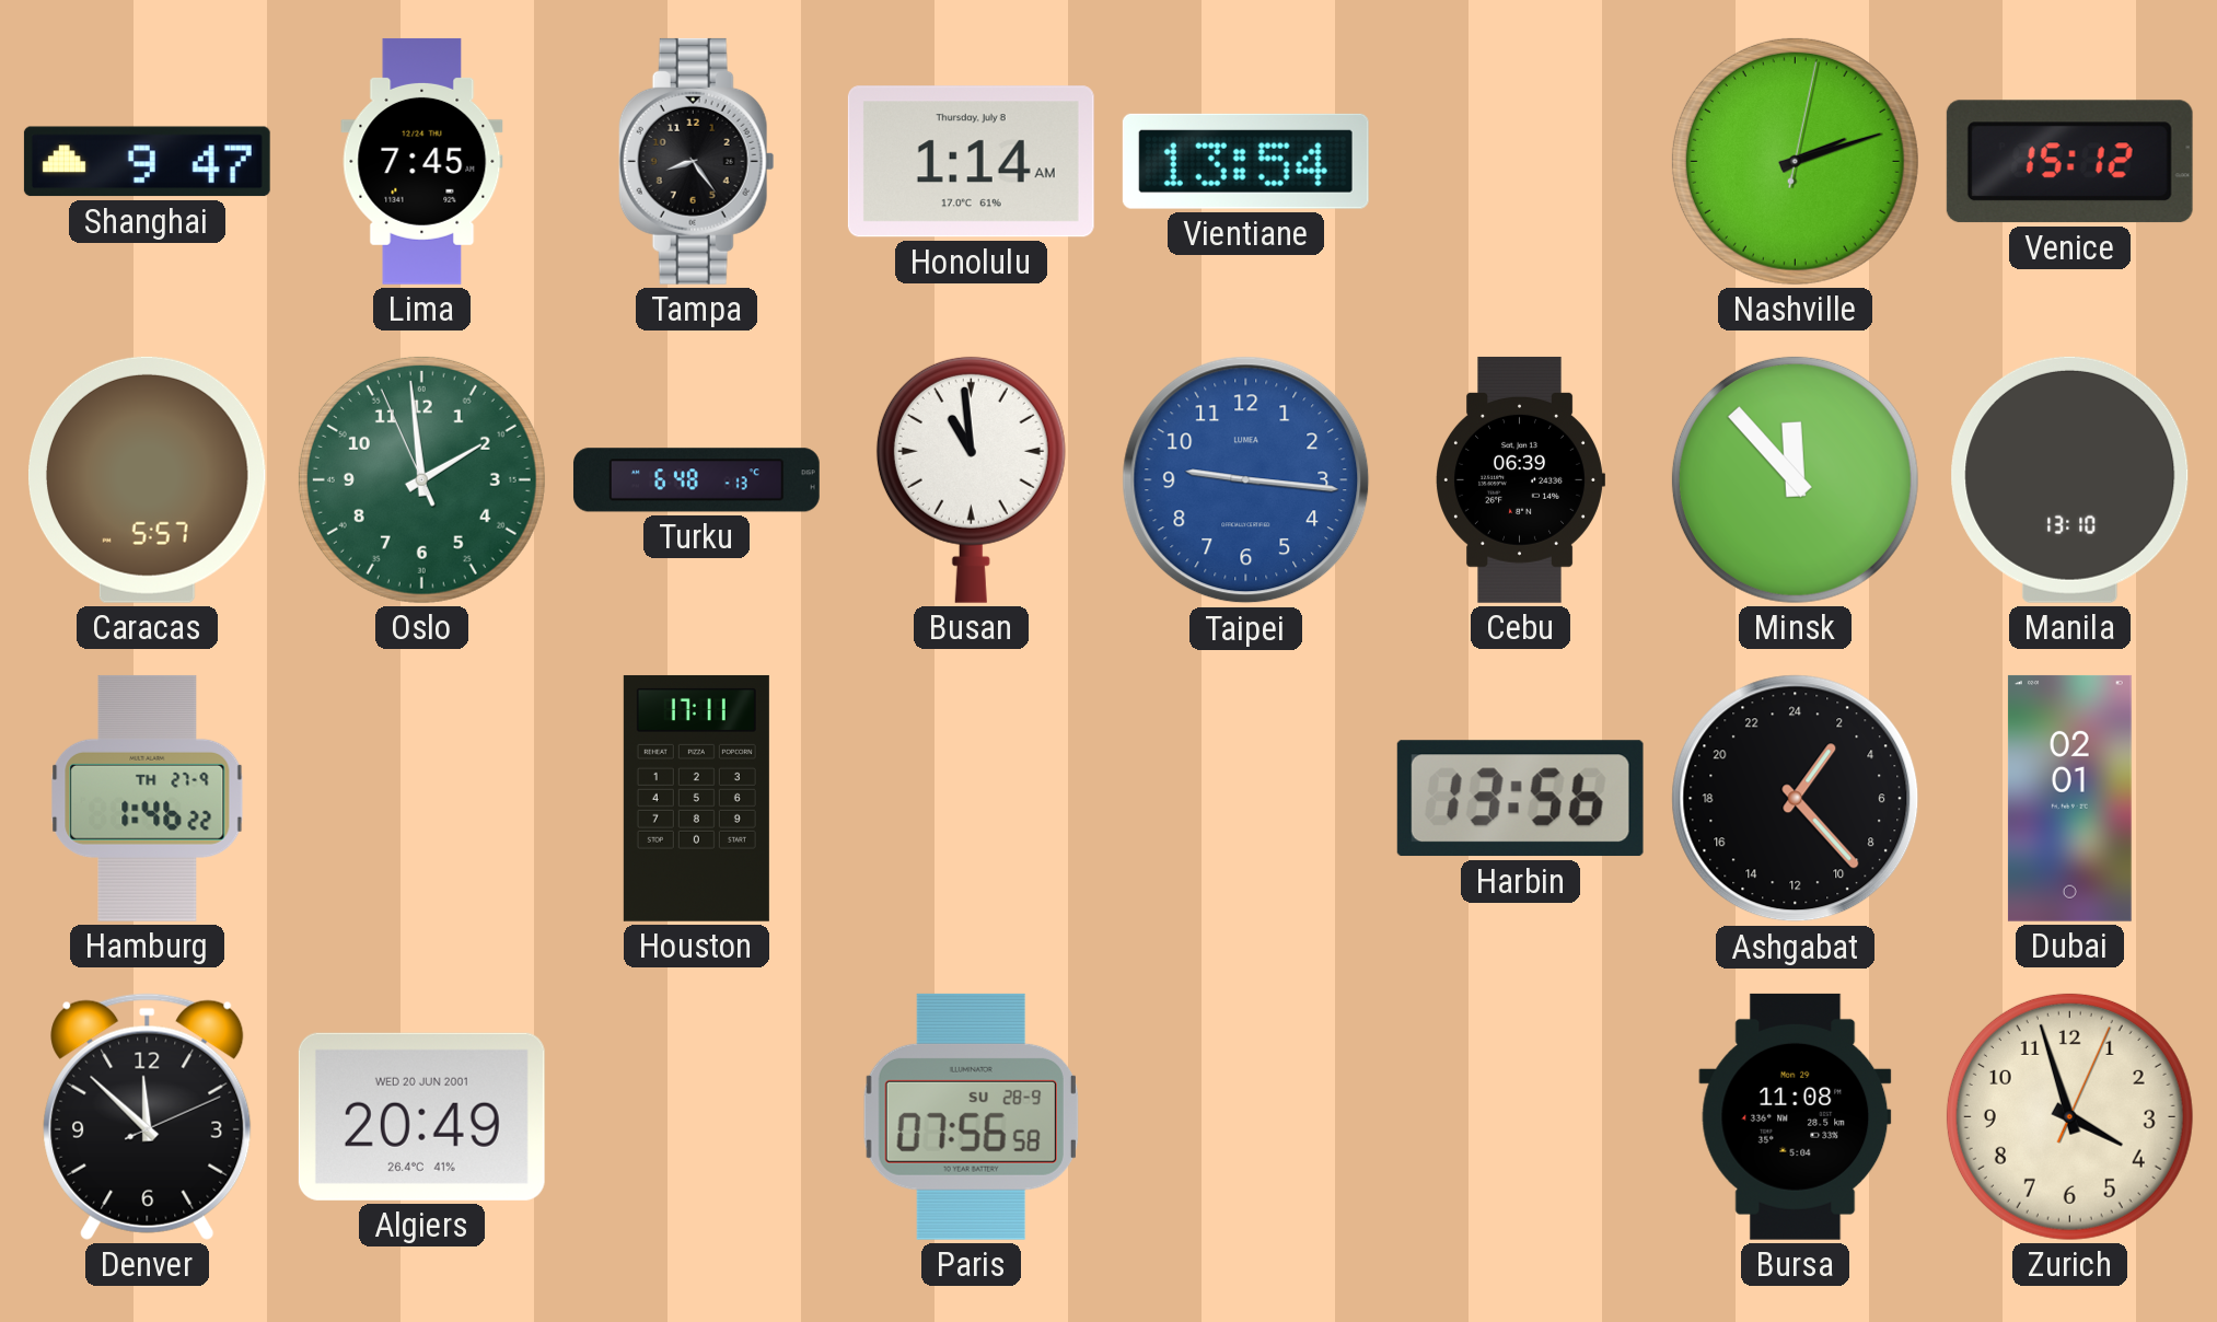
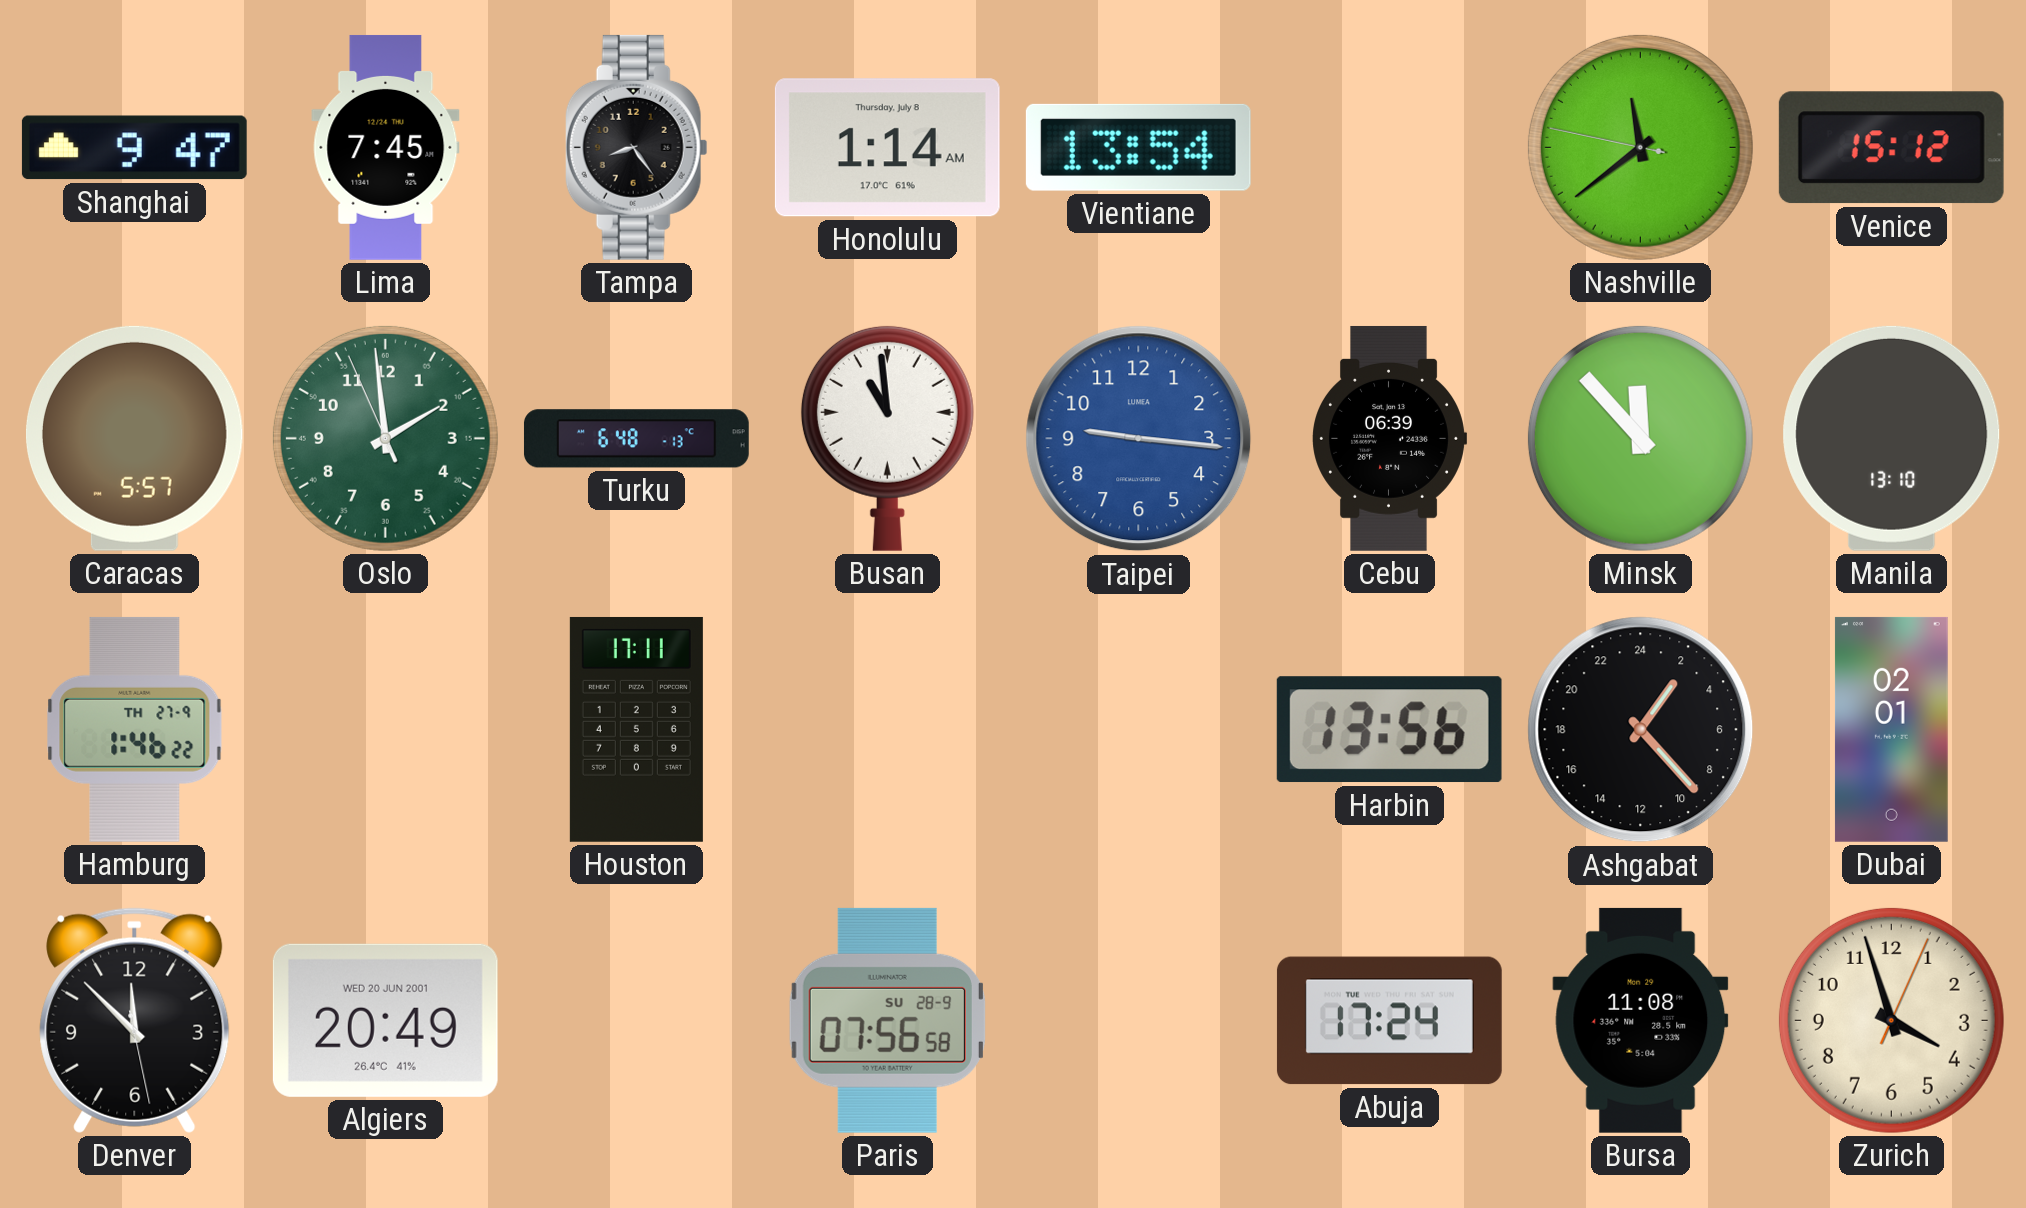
Nashville: 2:12 -> 11:38
Denver: 11:52:11 -> 11:52:28
Abuja: none -> 17:24
